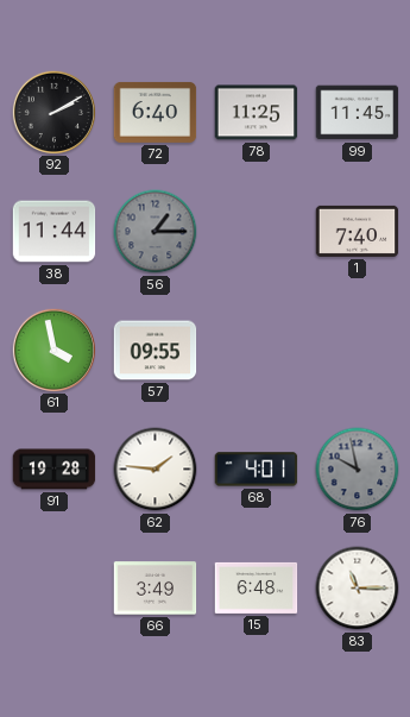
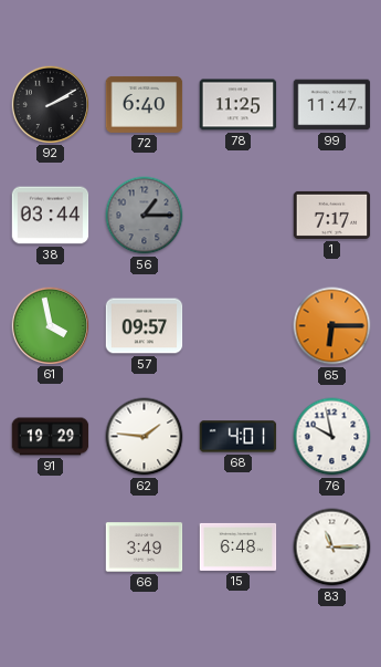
99: 11:45 -> 11:47
38: 11:44 -> 03:44
1: 7:40 -> 7:17
57: 09:55 -> 09:57
65: none -> 6:15
91: 19:28 -> 19:29
76 dial: grey -> white
